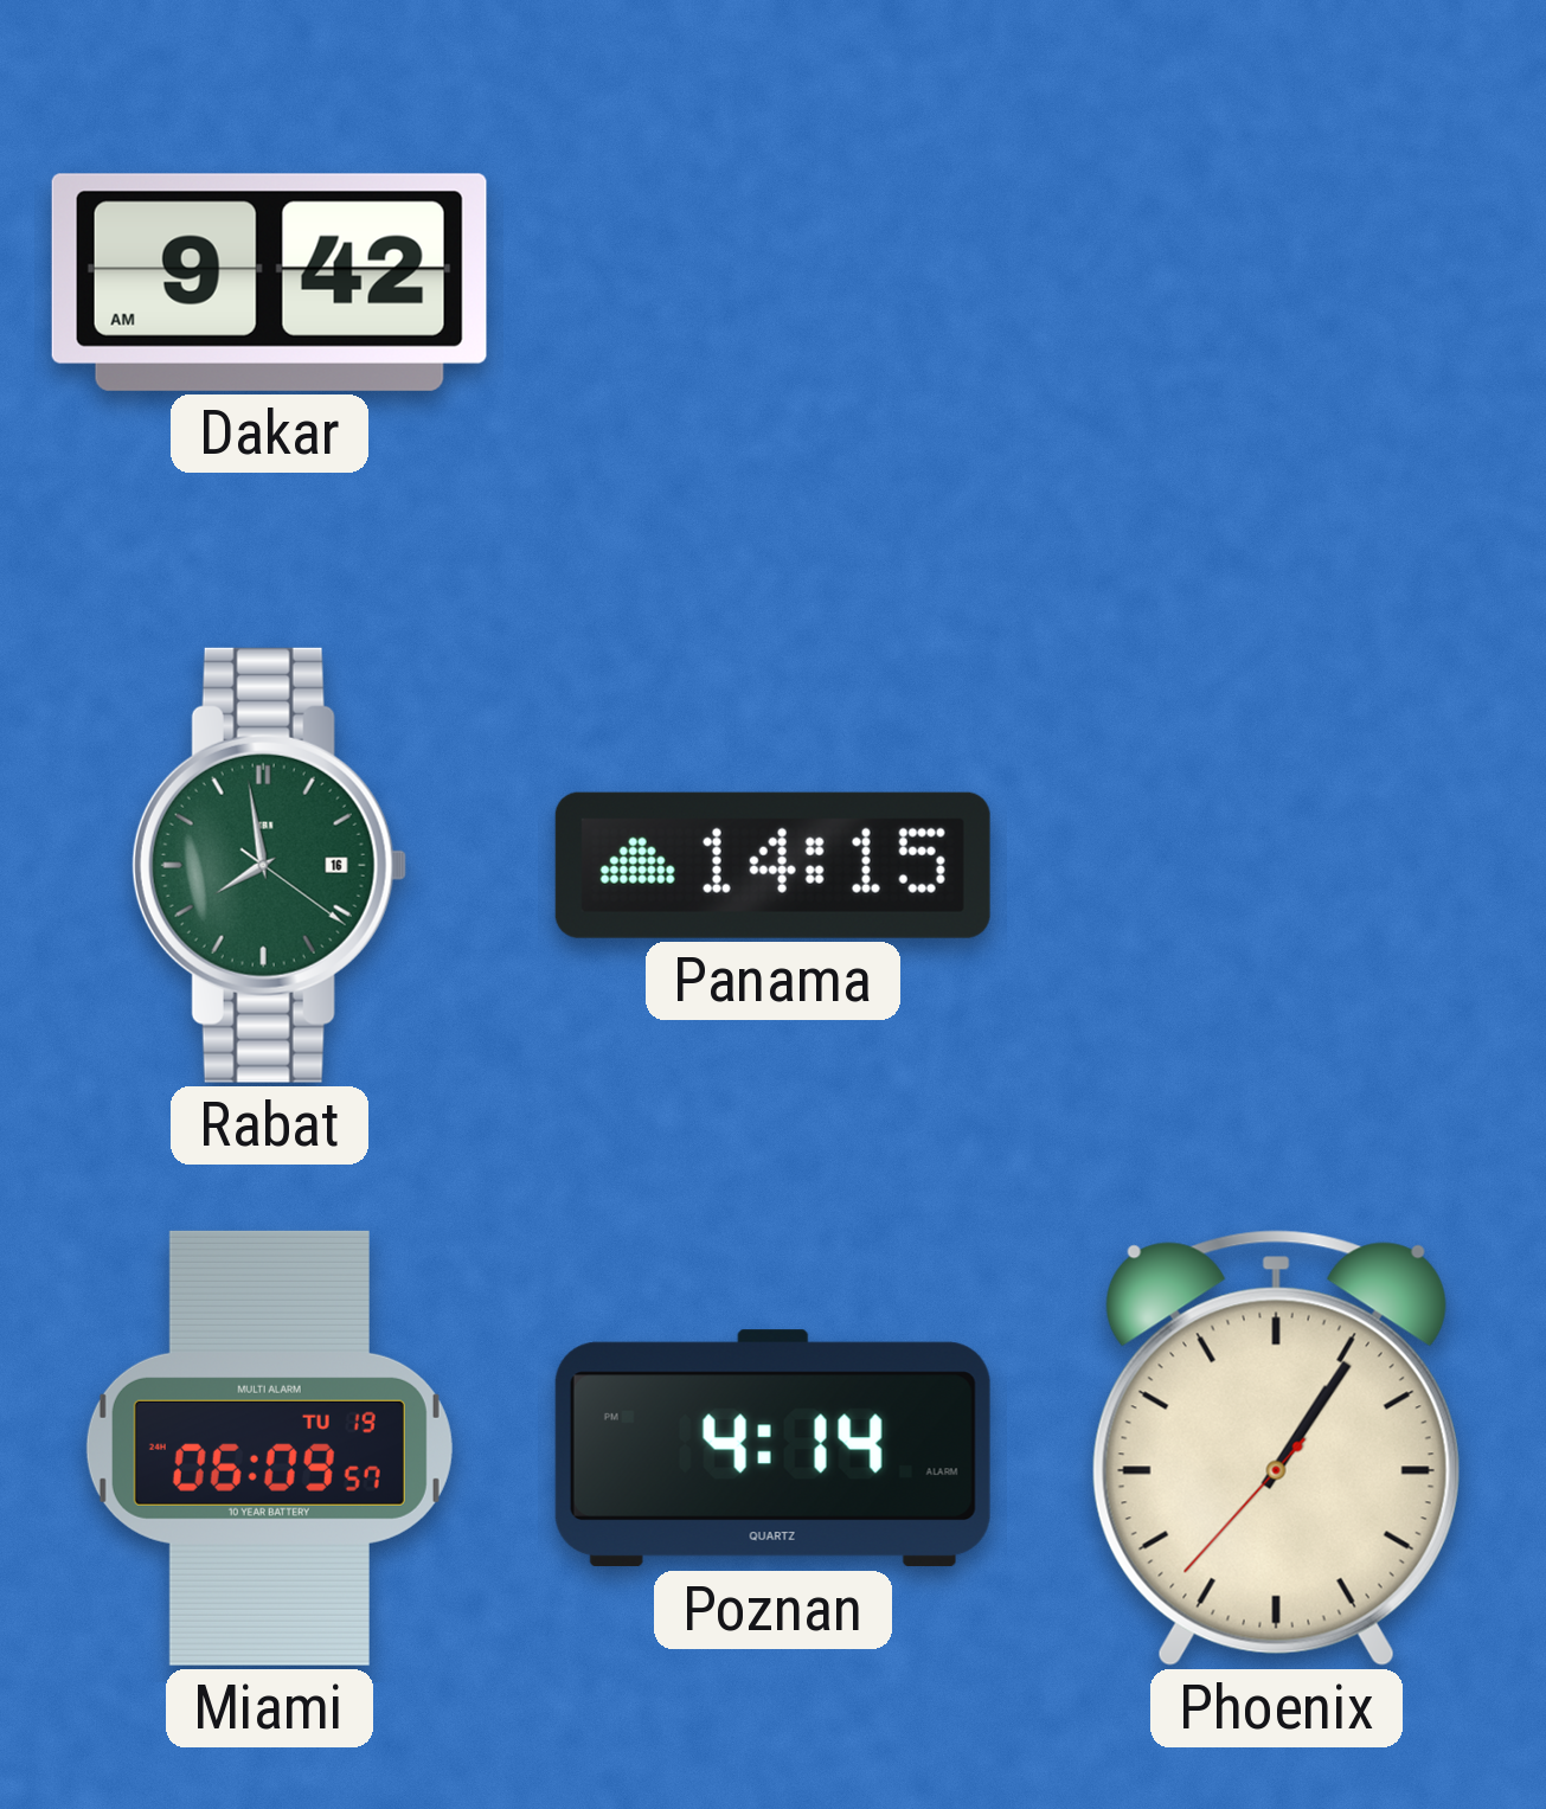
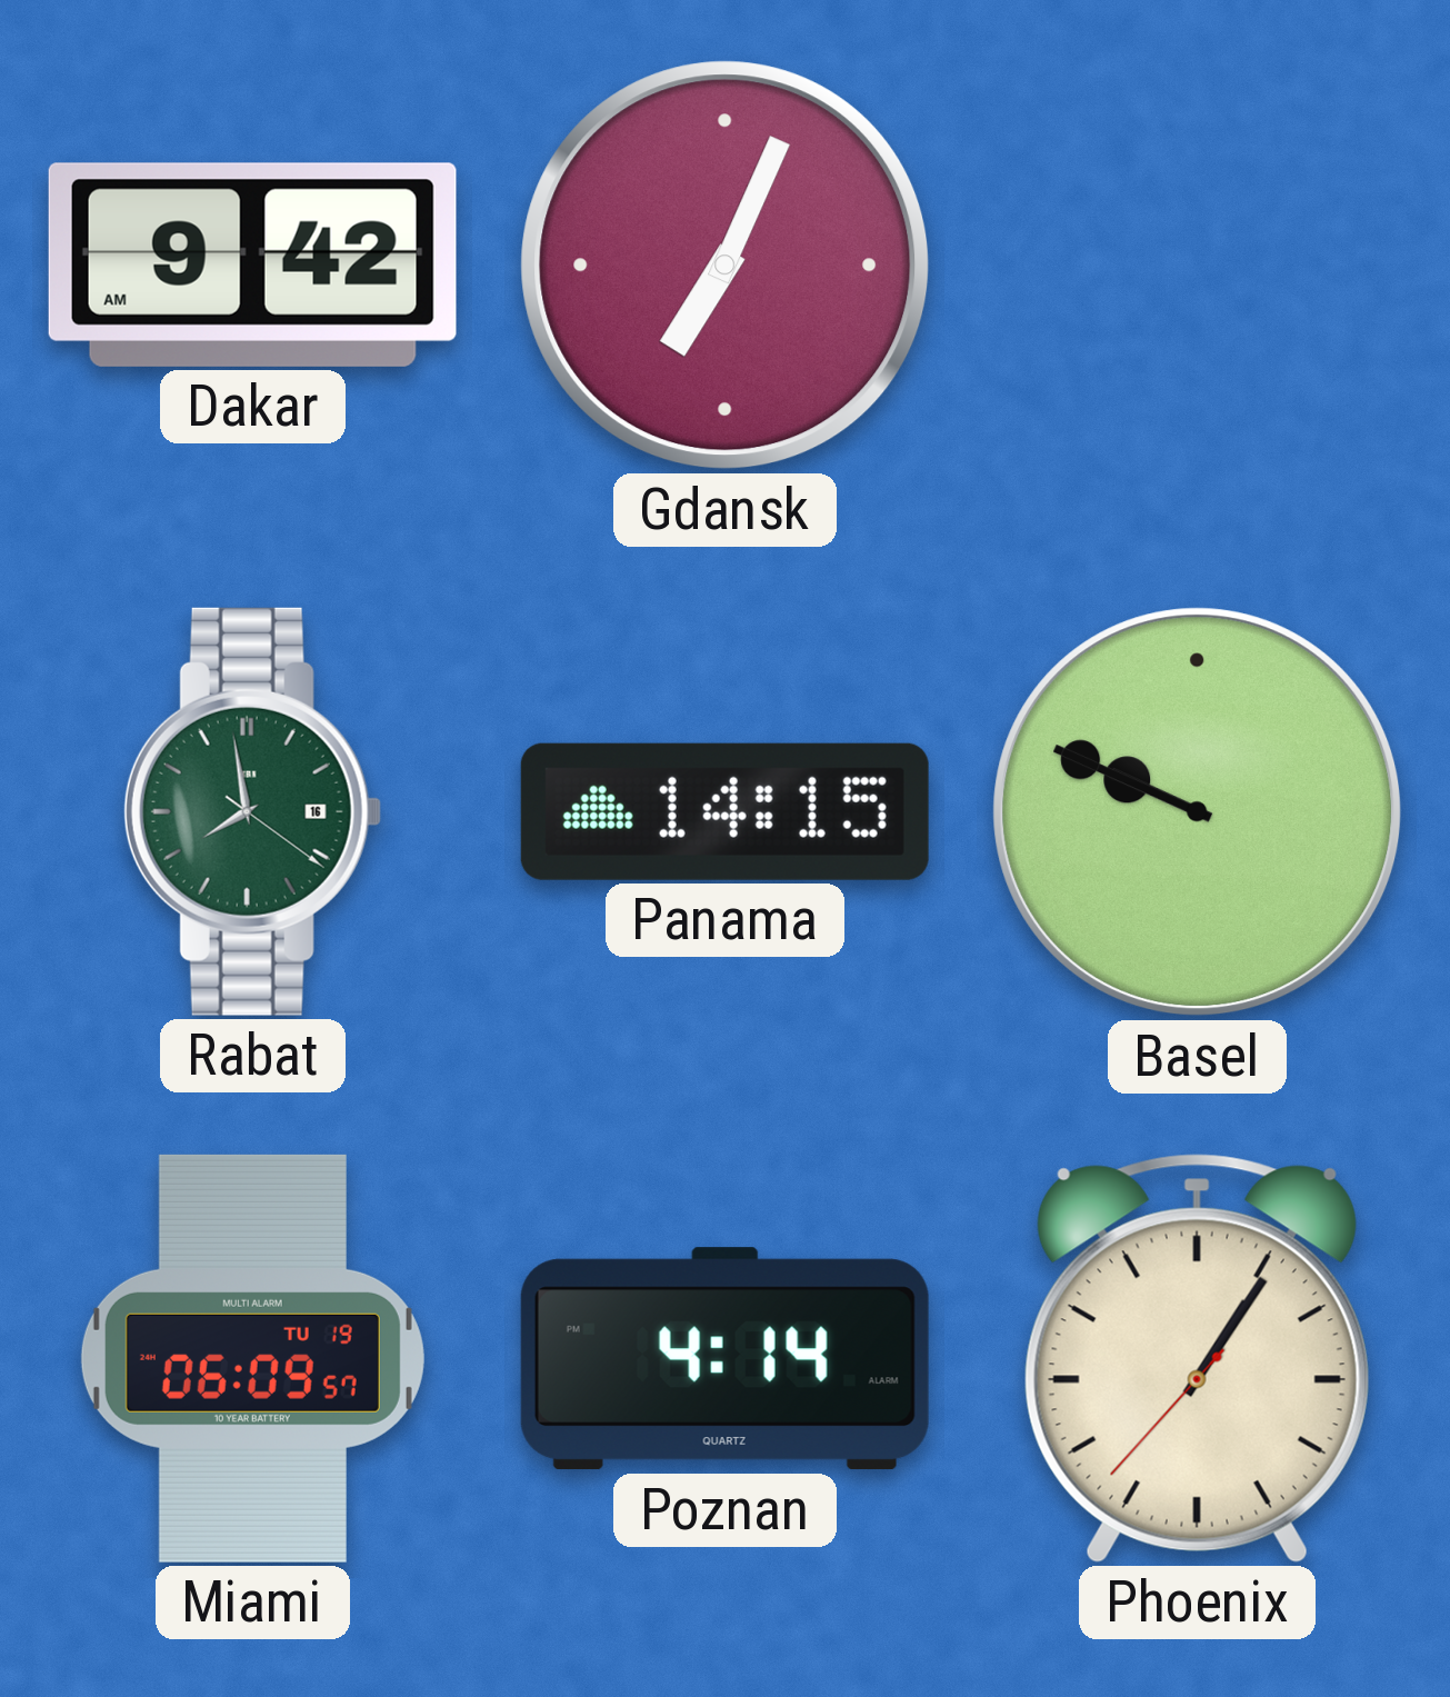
Gdansk: none -> 7:04
Basel: none -> 9:49
